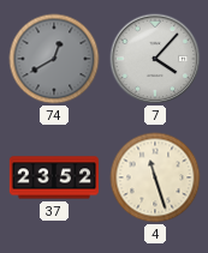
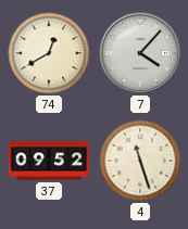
74 dial: grey -> cream
37: 23:52 -> 09:52
